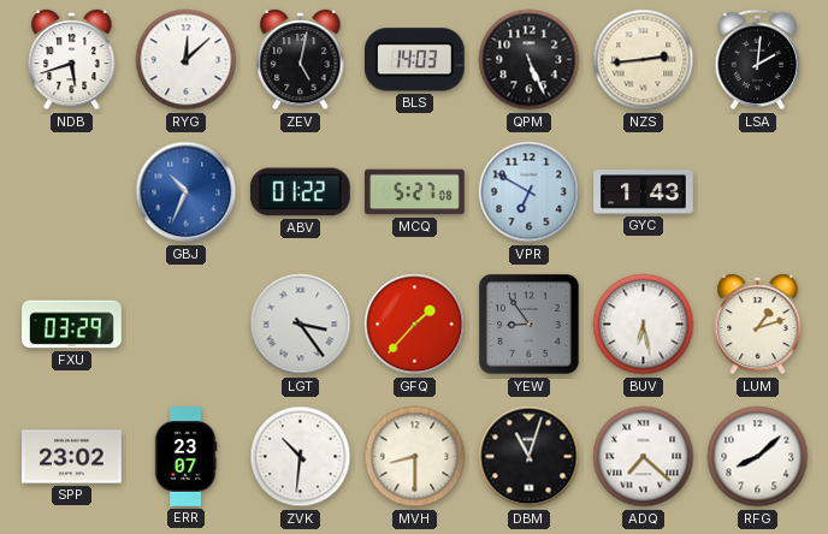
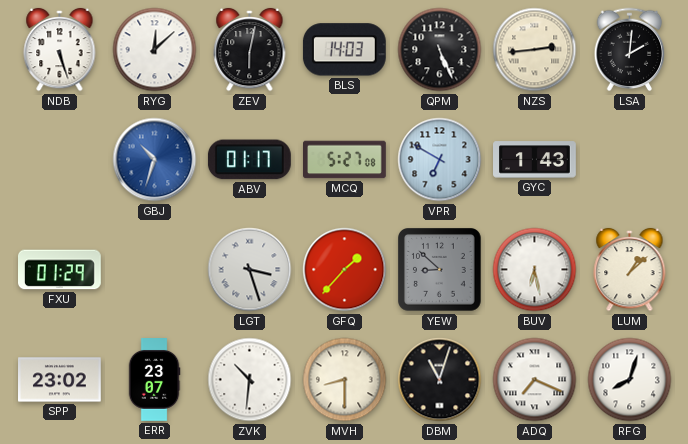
NDB: 5:42 -> 5:27
ZEV: 5:02 -> 6:02
GBJ: 10:34 -> 10:33
ABV: 01:22 -> 01:17
FXU: 03:29 -> 01:29
LGT: 3:24 -> 3:27
YEW: 8:54 -> 8:52
LUM: 1:12 -> 1:08
ADQ: 7:22 -> 7:19
RFG: 8:08 -> 8:03
